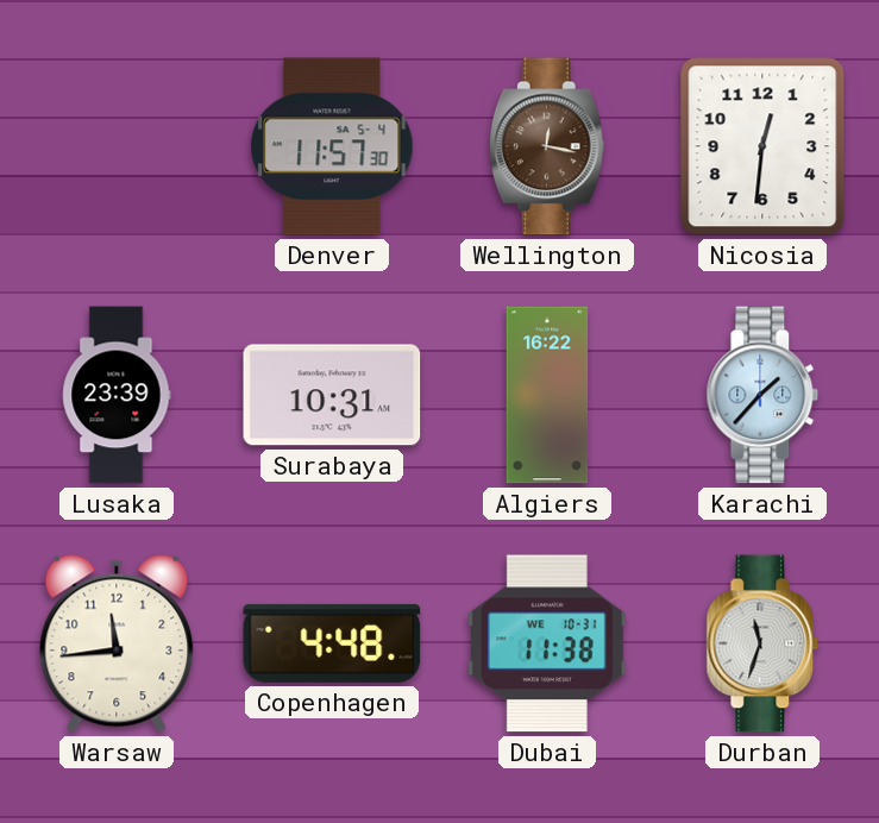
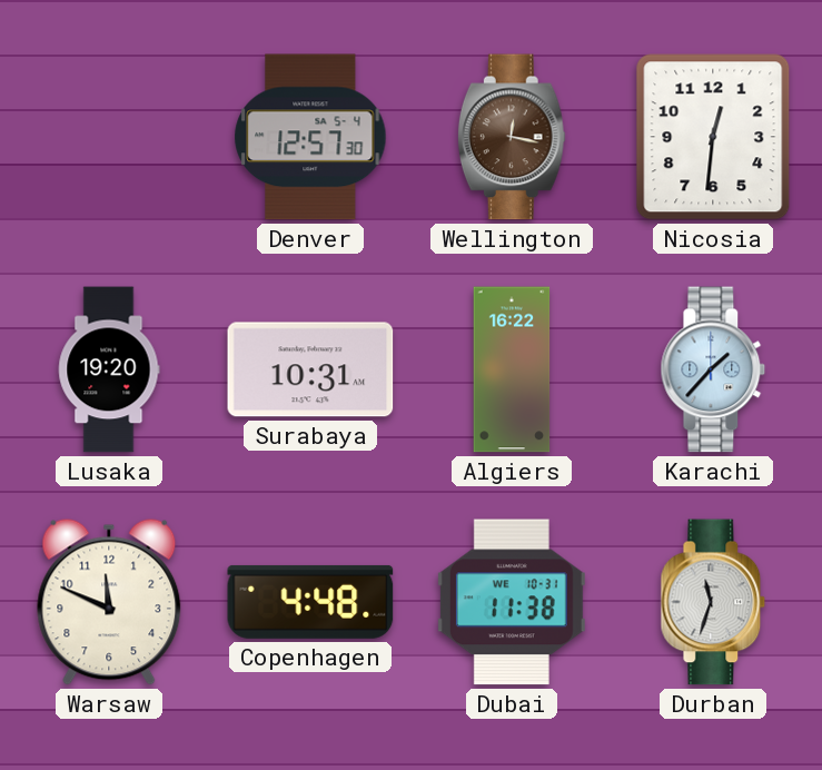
Denver: 11:57 -> 12:57
Lusaka: 23:39 -> 19:20
Warsaw: 11:44 -> 11:49
